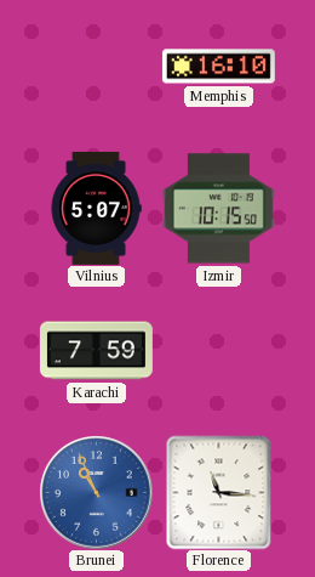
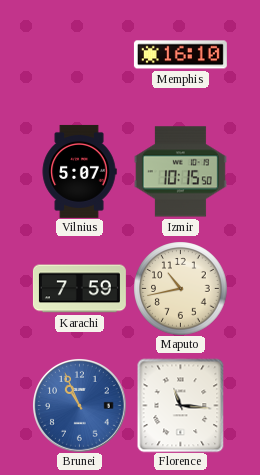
Maputo: none -> 10:43
